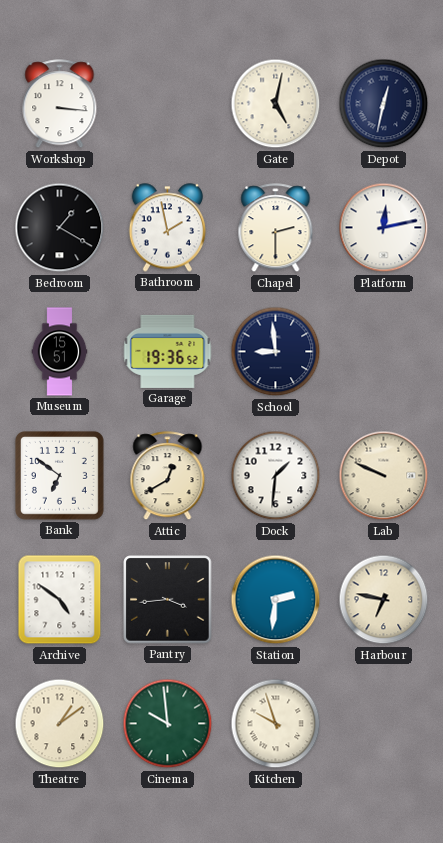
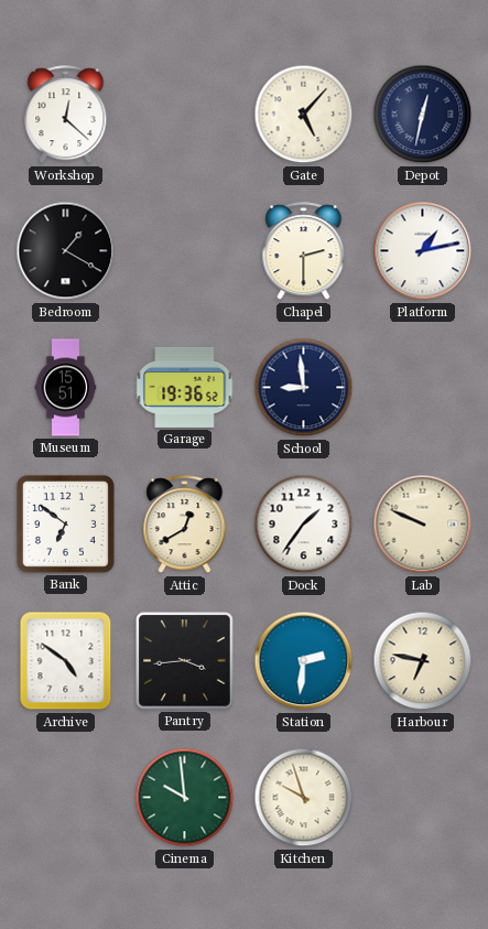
Workshop: 3:16 -> 12:22
Gate: 5:02 -> 5:07
Bathroom: 1:58 -> none
Platform: 12:13 -> 1:13
Dock: 1:31 -> 1:36
Theatre: 1:09 -> none
